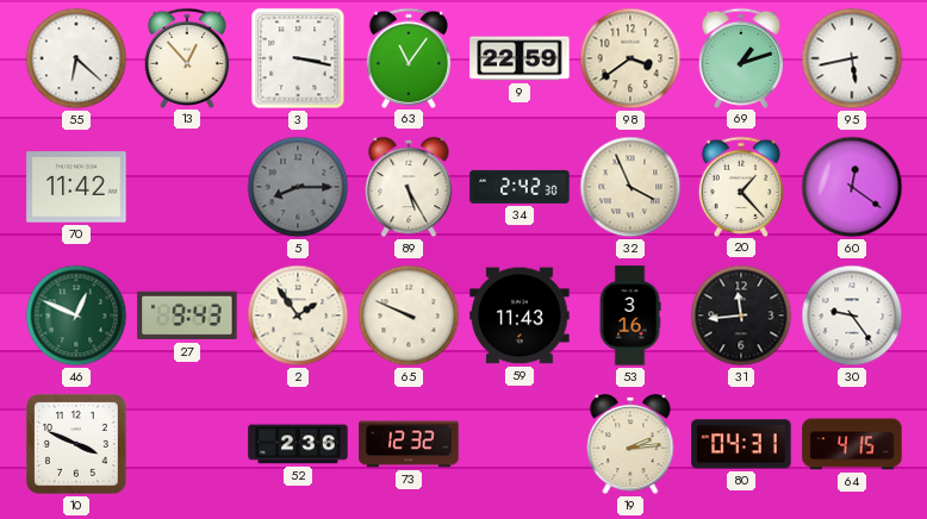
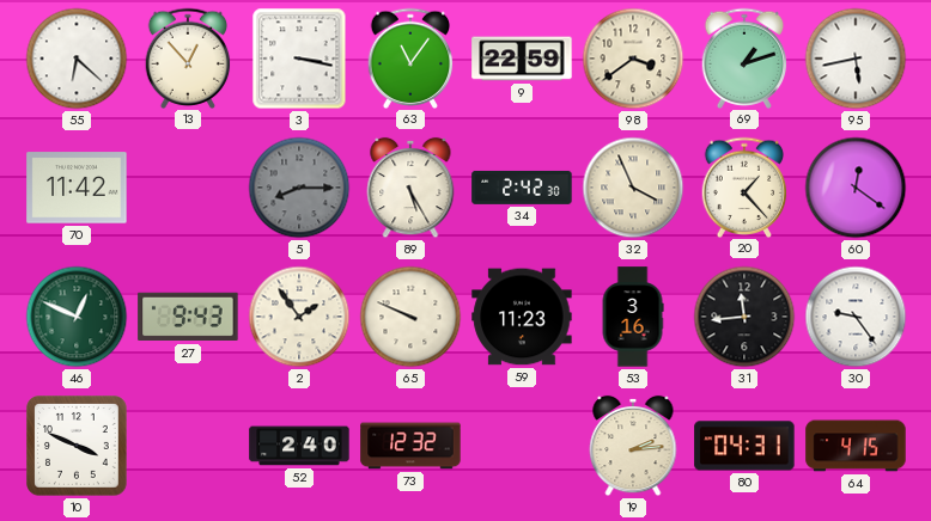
59: 11:43 -> 11:23
52: 2:36 -> 2:40
